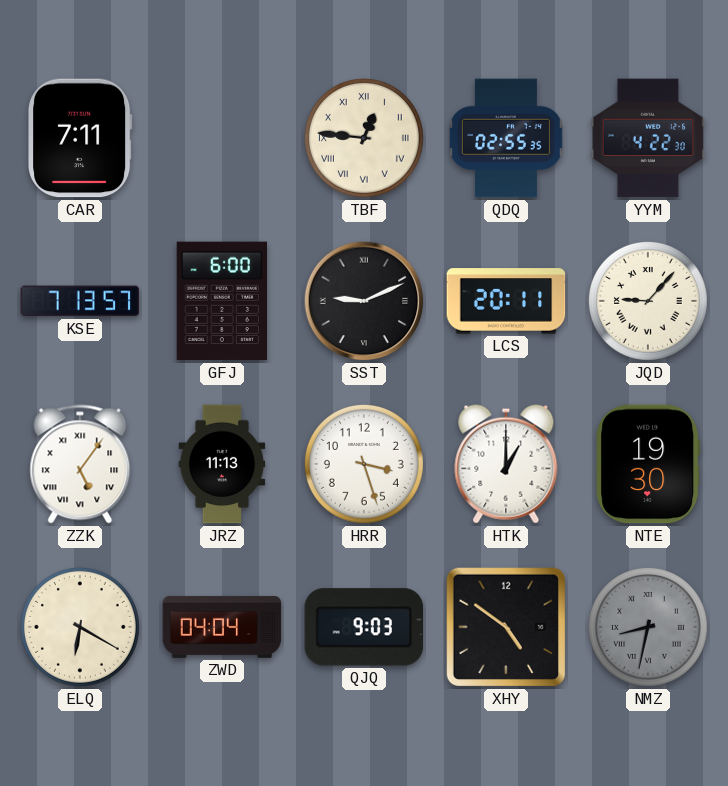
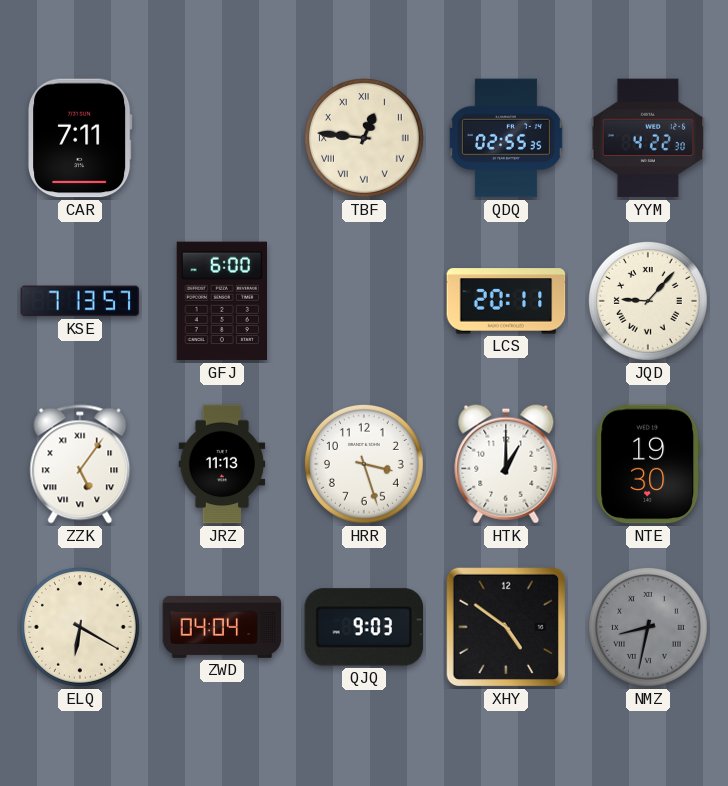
SST: 9:11 -> none
